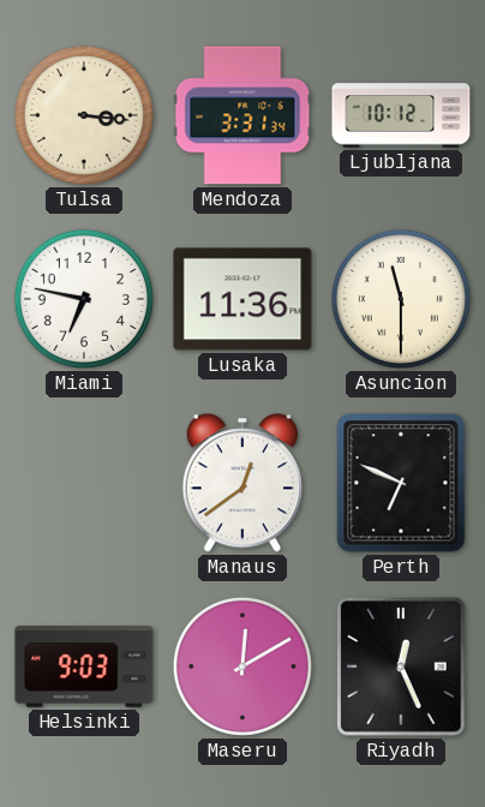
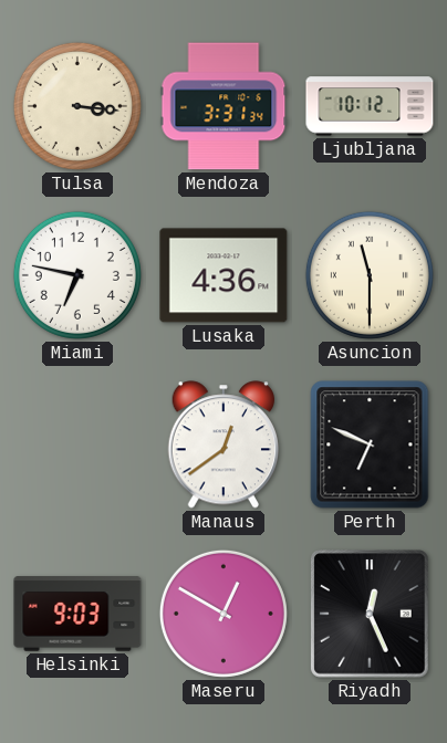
Lusaka: 11:36 -> 4:36
Maseru: 12:10 -> 12:50
